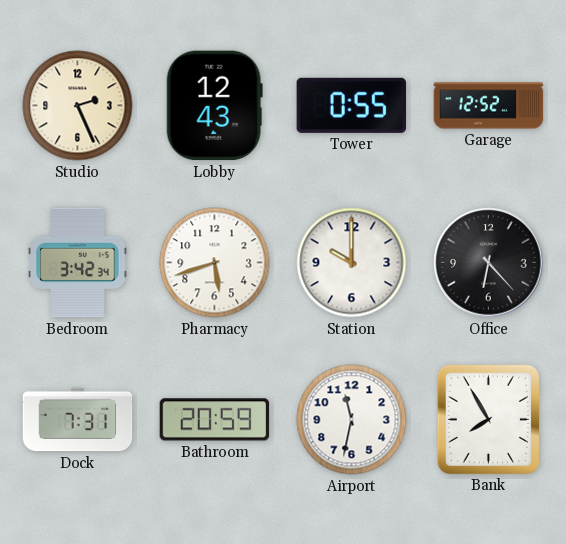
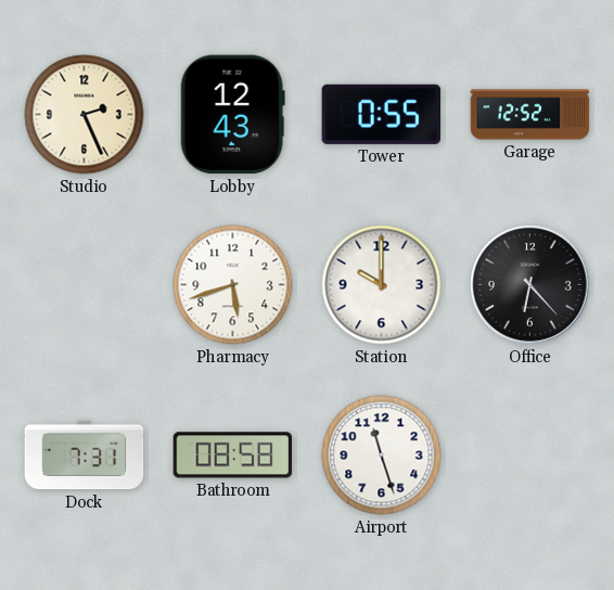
Bedroom: 3:42 -> none
Bathroom: 20:59 -> 08:58
Airport: 11:32 -> 11:27
Bank: 7:55 -> none
